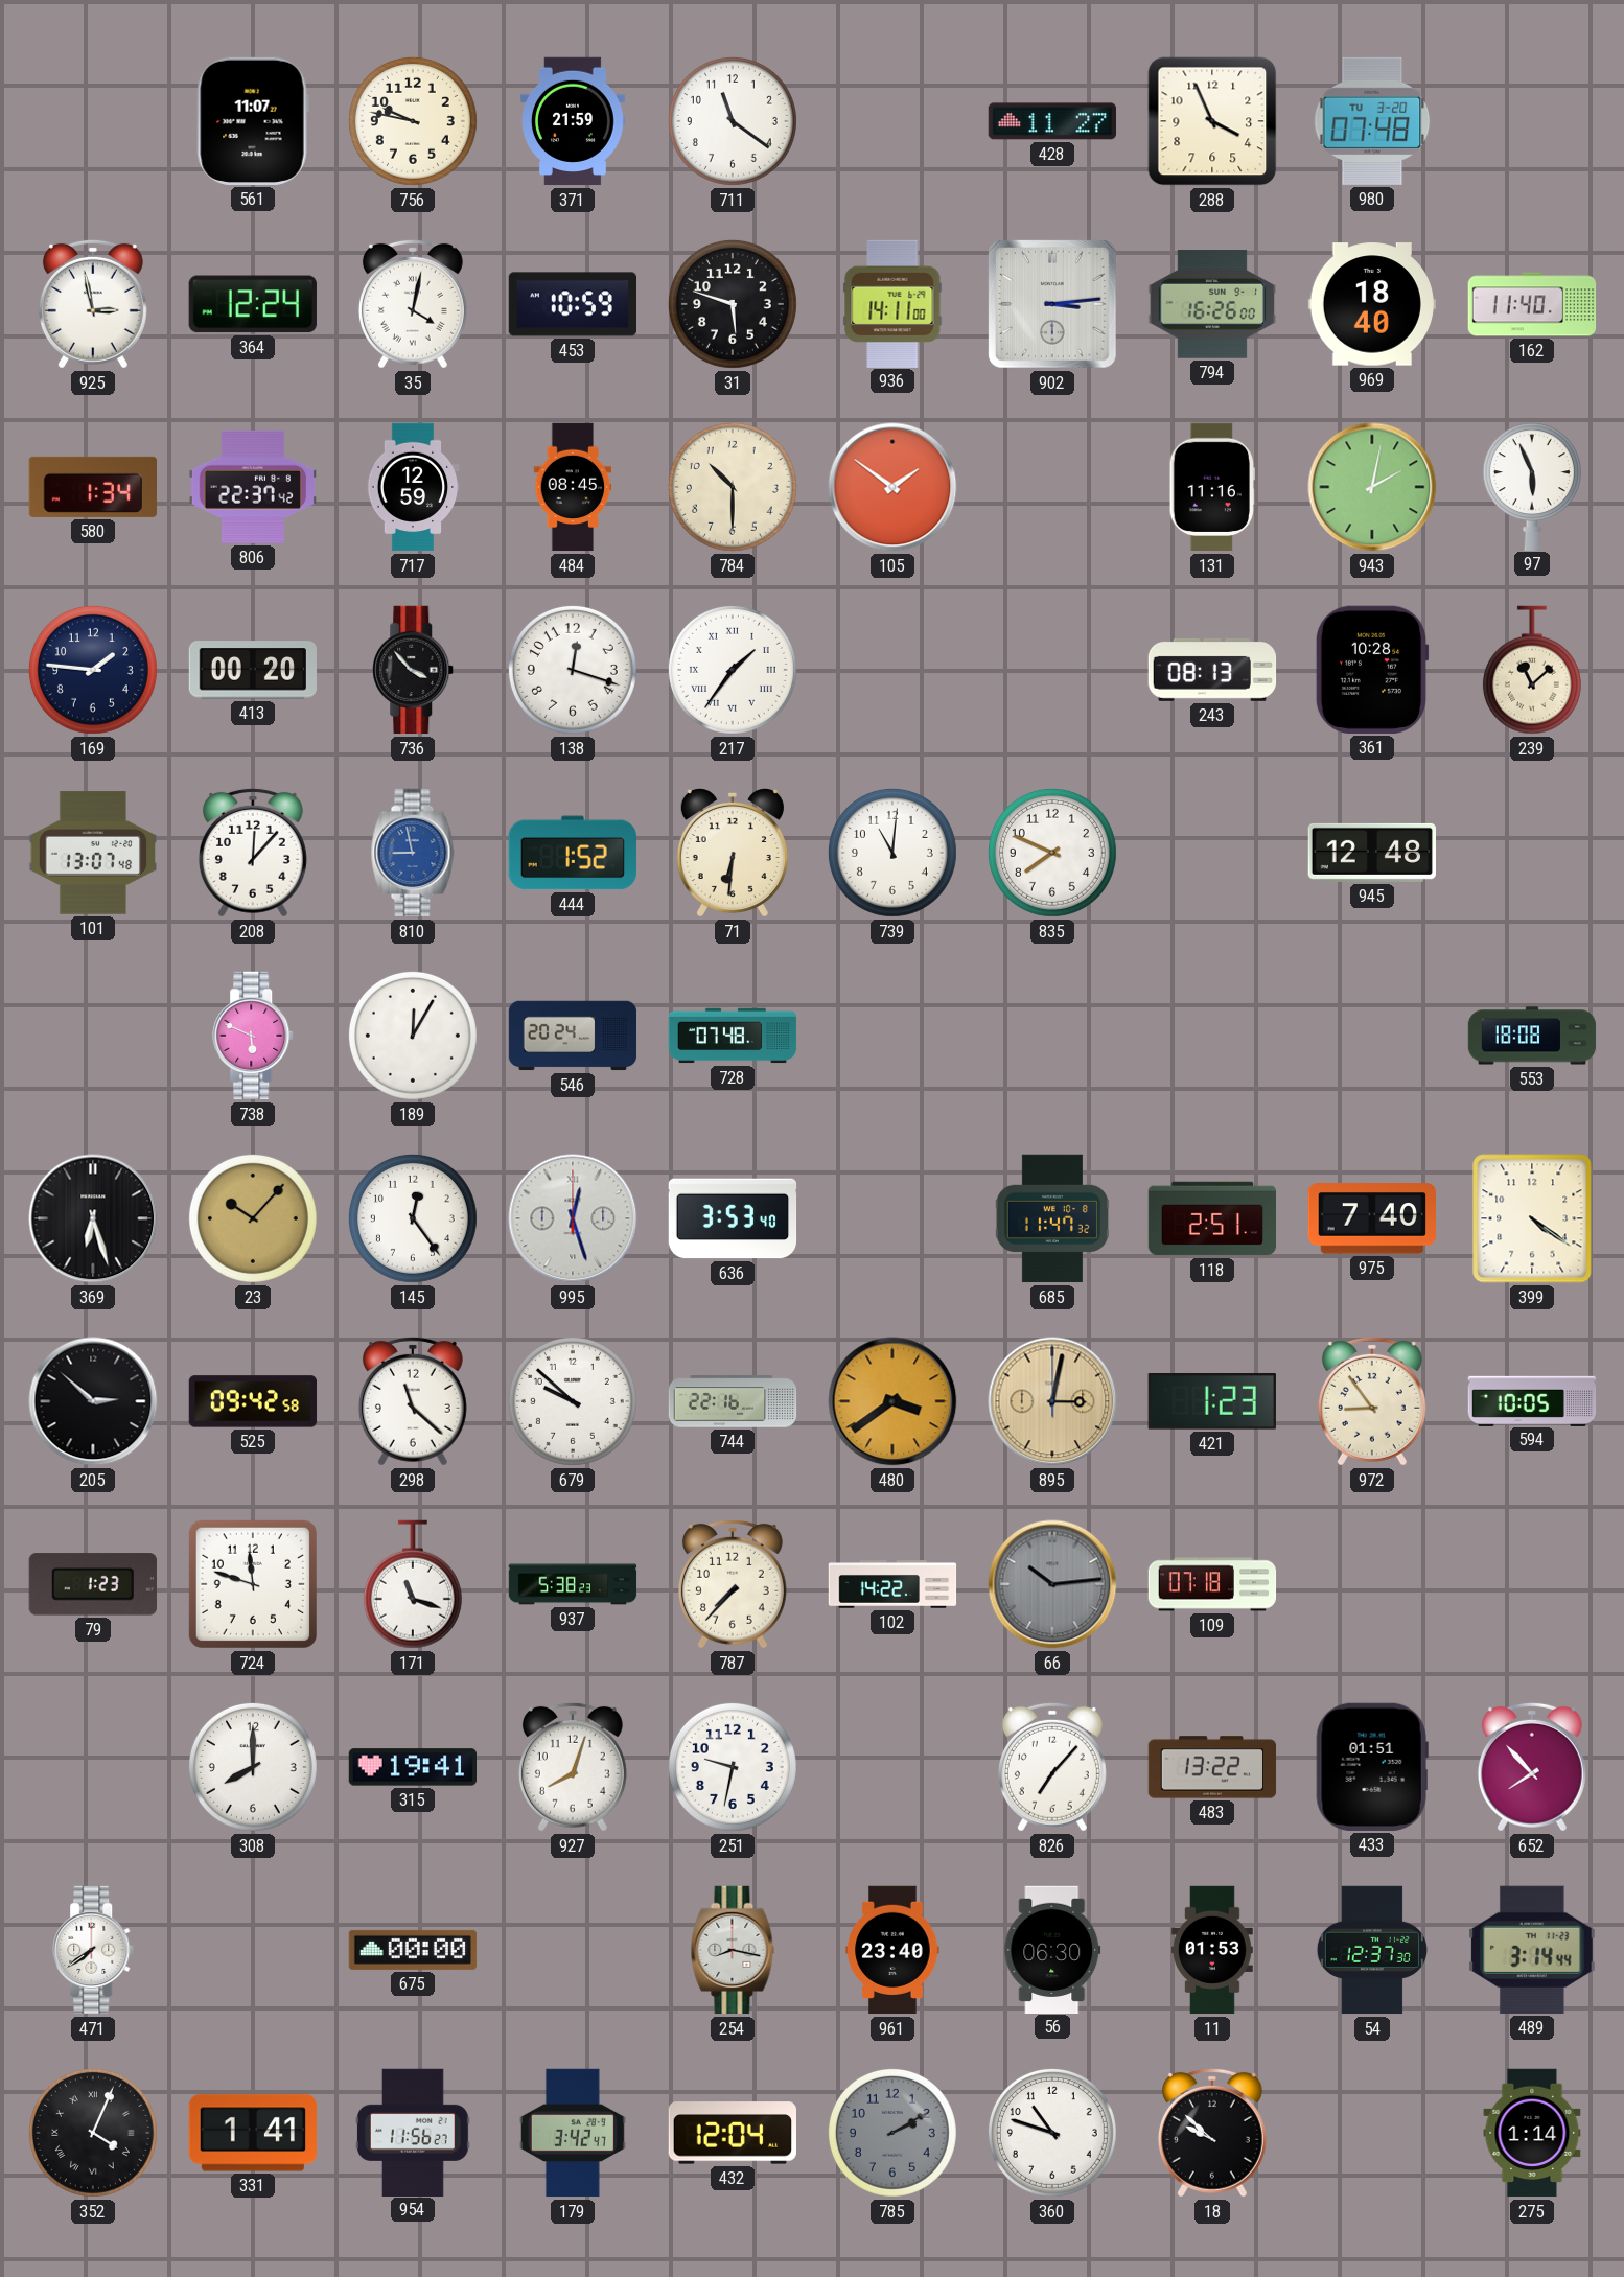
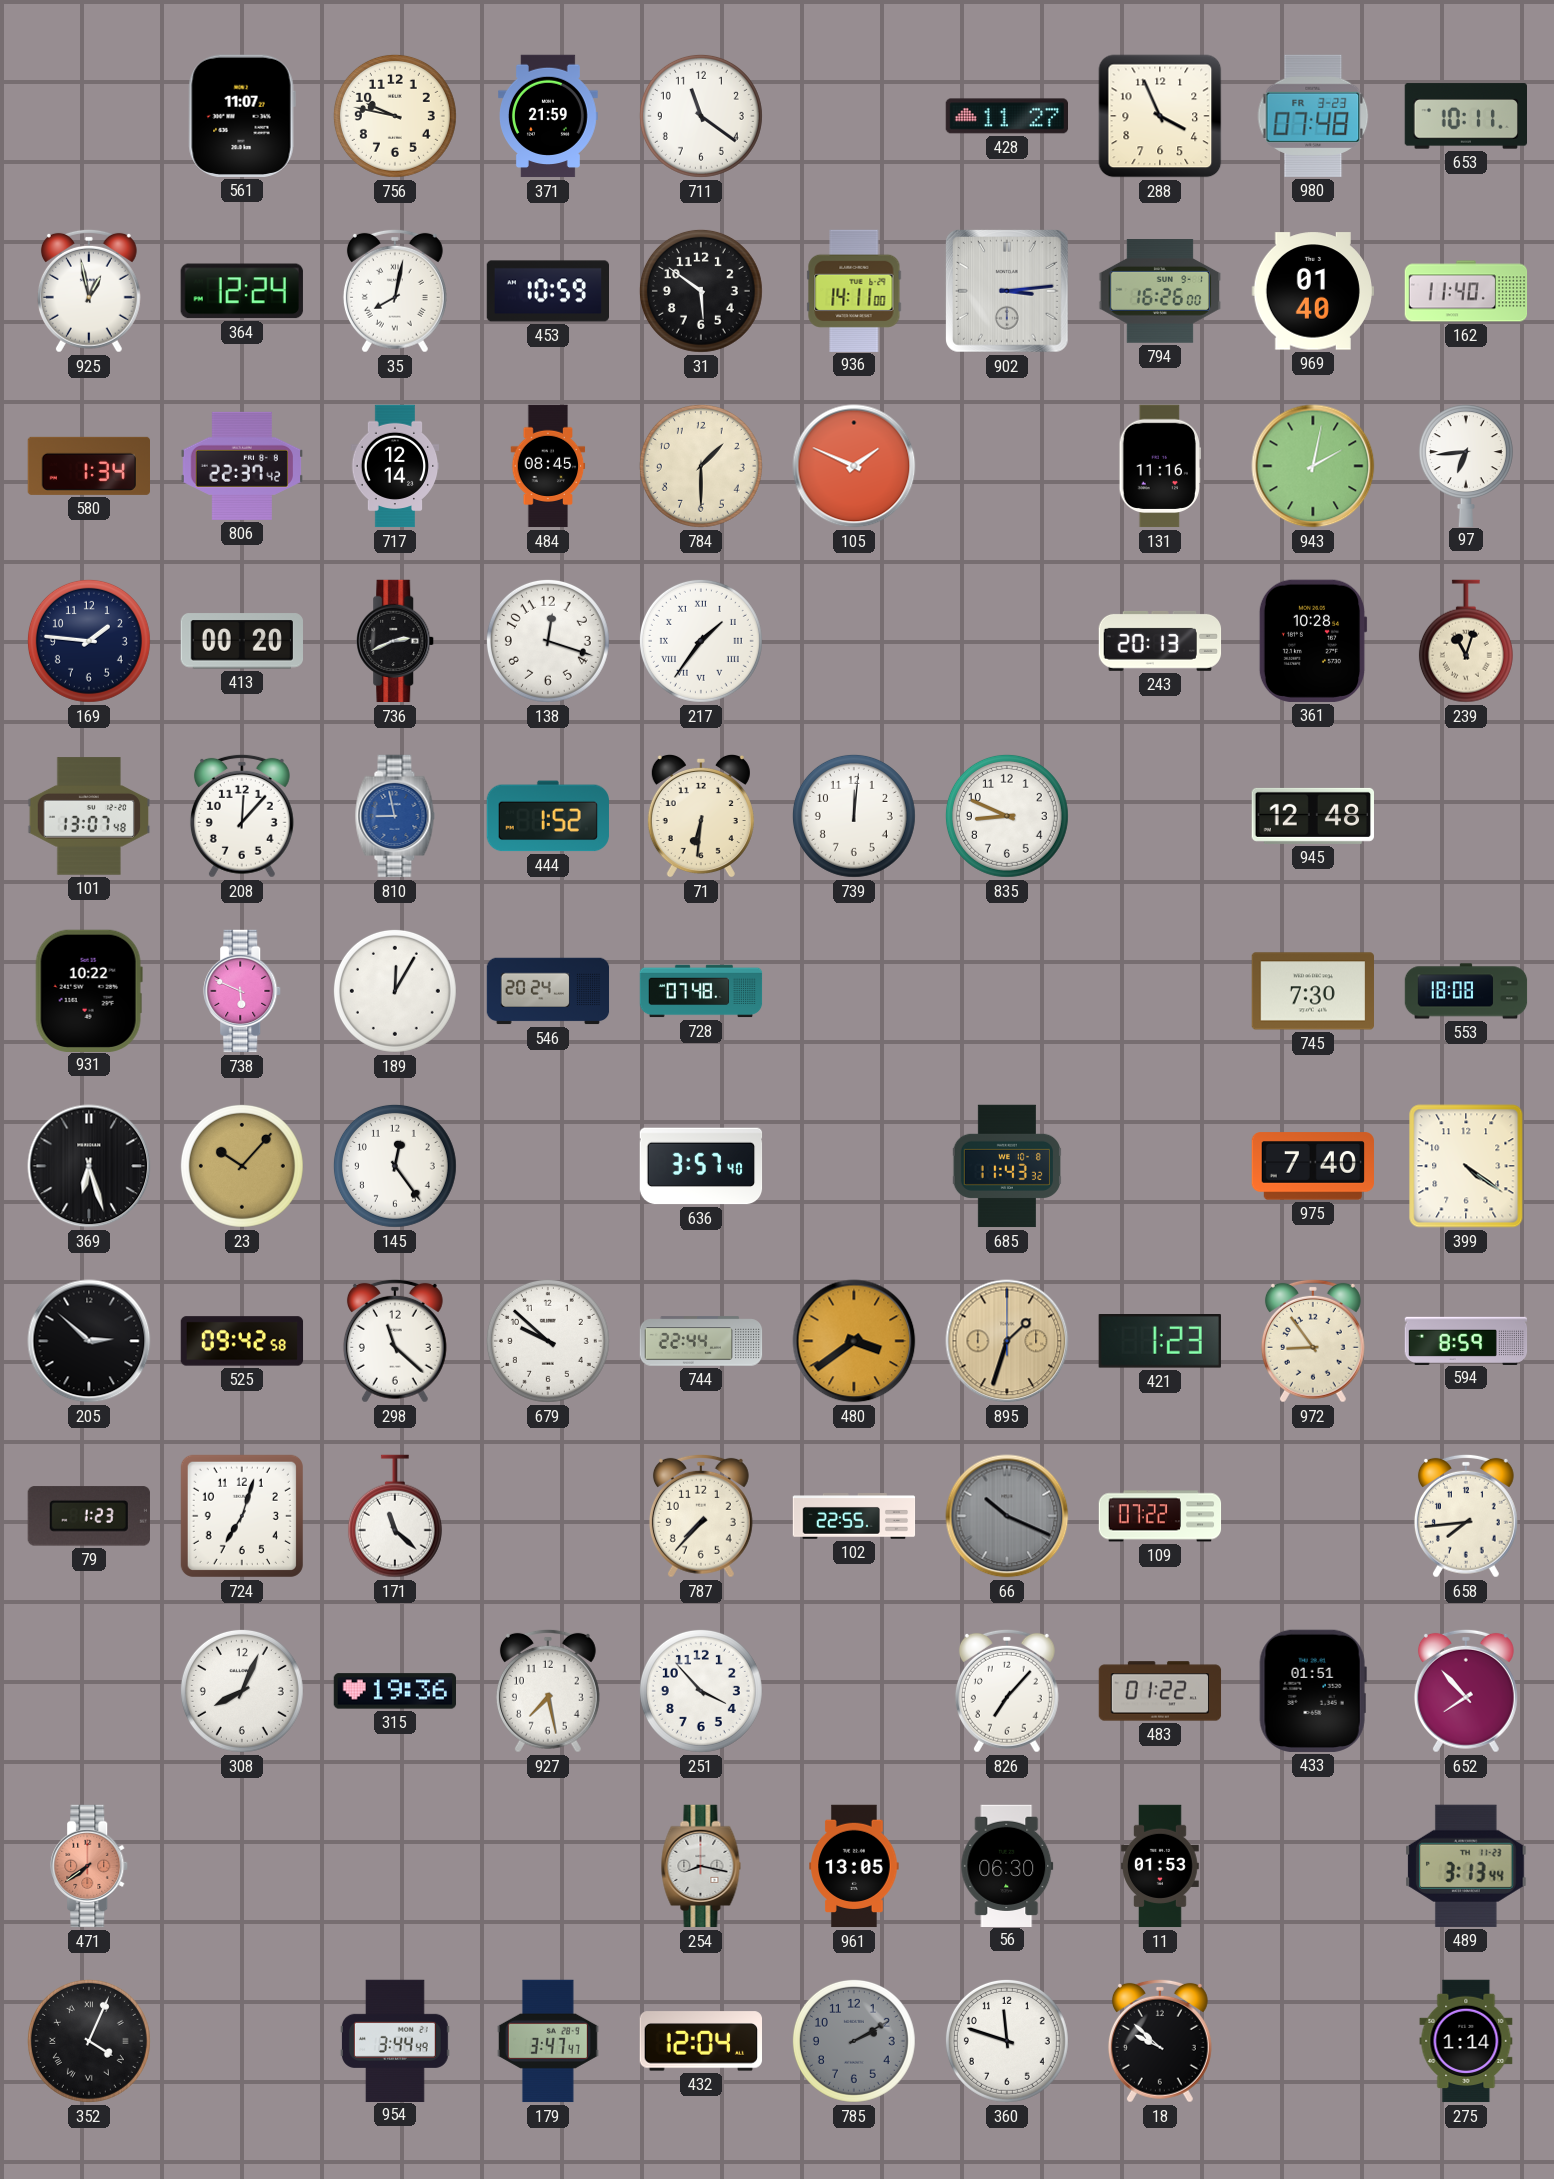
980 date: TU 3-20 -> FR 3-23
653: none -> 10:11
925: 2:58 -> 12:58
35: 4:02 -> 8:02
31: 5:48 -> 5:51
969: 18:40 -> 01:40
717: 12:59 -> 12:14
784: 10:30 -> 1:30
105: 1:51 -> 1:49
97: 5:56 -> 6:44
736: 3:53 -> 2:41
243: 08:13 -> 20:13
239: 11:08 -> 11:03
739: 11:01 -> 12:01
835: 7:49 -> 8:49
931: none -> 10:22
745: none -> 7:30
995: 12:27 -> none
636: 3:53 -> 3:57
685: 11:47 -> 11:43
118: 2:51 -> none
744: 22:16 -> 22:44
895: 3:02 -> 1:33
594: 10:05 -> 8:59
724: 11:48 -> 7:03
171: 11:18 -> 11:22
937: 5:38 -> none
102: 14:22 -> 22:55
66: 10:14 -> 10:19
109: 07:18 -> 07:22
658: none -> 7:44
308: 8:00 -> 8:04
315: 19:41 -> 19:36
927: 8:03 -> 7:28
251: 9:32 -> 3:53
483: 13:22 -> 01:22
471 dial: white -> salmon
675: 00:00 -> none
961: 23:40 -> 13:05
54: 12:37 -> none
489: 3:14 -> 3:13
331: 1:41 -> none
954: 11:56 -> 3:44
179: 3:42 -> 3:47
360: 10:48 -> 11:48
